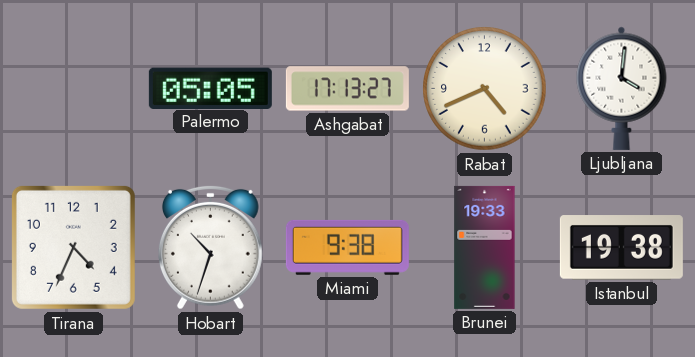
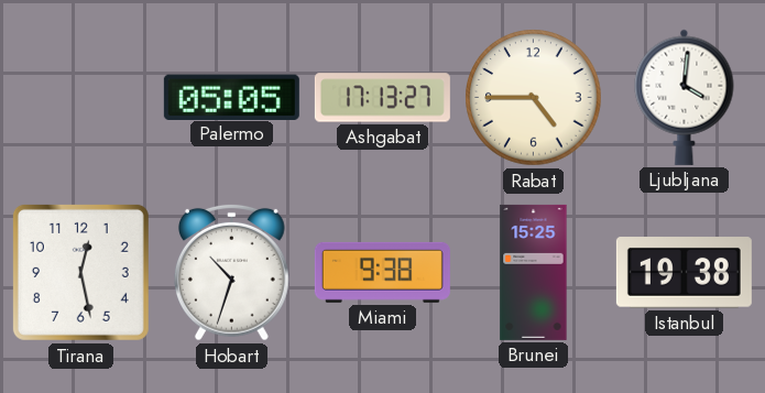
Rabat: 4:41 -> 4:45
Tirana: 4:34 -> 12:28
Brunei: 19:33 -> 15:25
